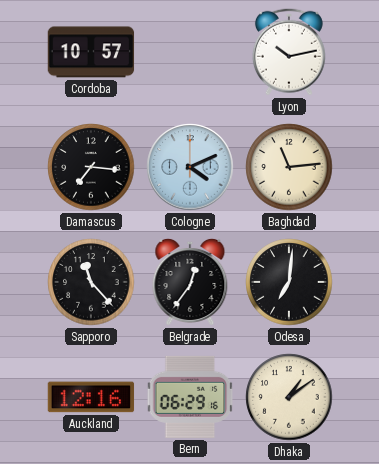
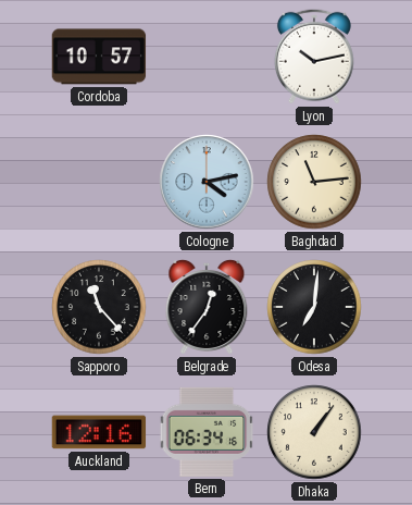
Damascus: 7:16 -> none
Cologne: 4:11 -> 4:13
Bern: 06:29 -> 06:34
Dhaka: 1:09 -> 1:06
